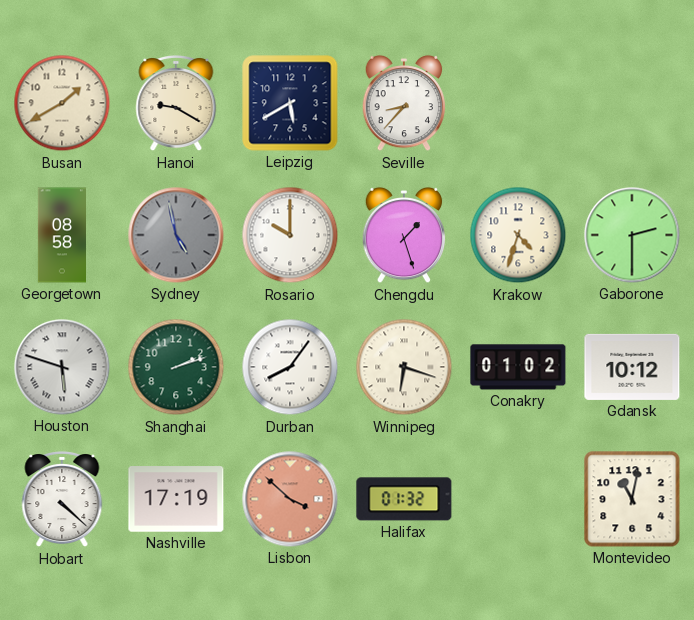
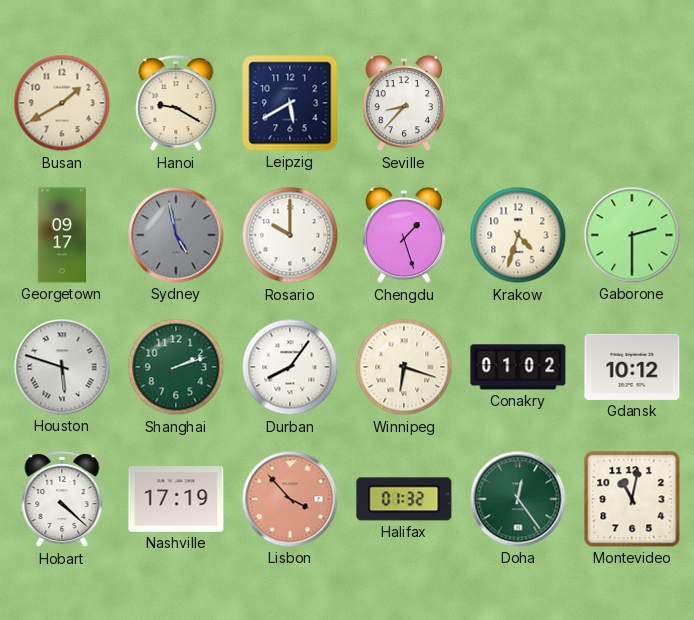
Georgetown: 08:58 -> 09:17
Lisbon: 3:52 -> 3:53
Doha: none -> 12:24
